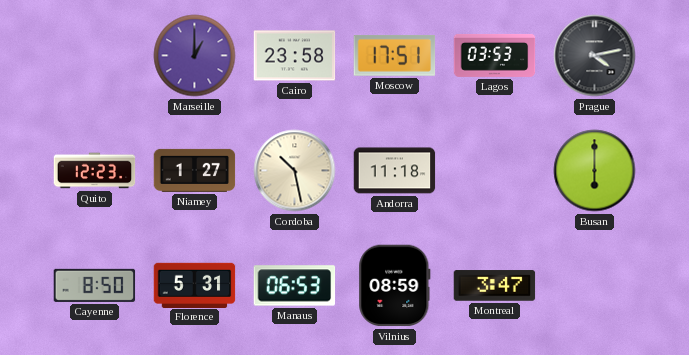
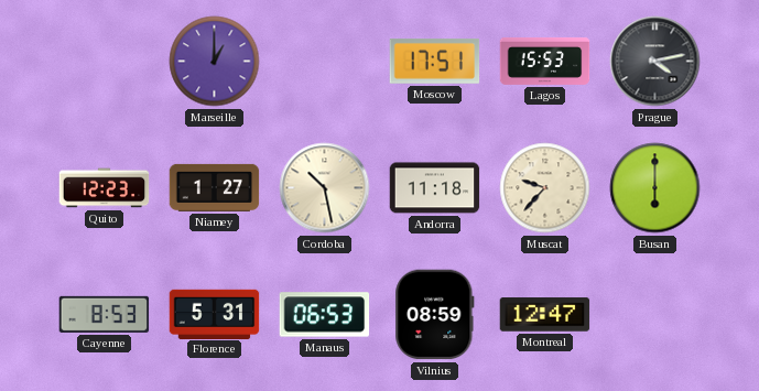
Cairo: 23:58 -> none
Lagos: 03:53 -> 15:53
Muscat: none -> 9:37
Cayenne: 8:50 -> 8:53
Montreal: 3:47 -> 12:47
